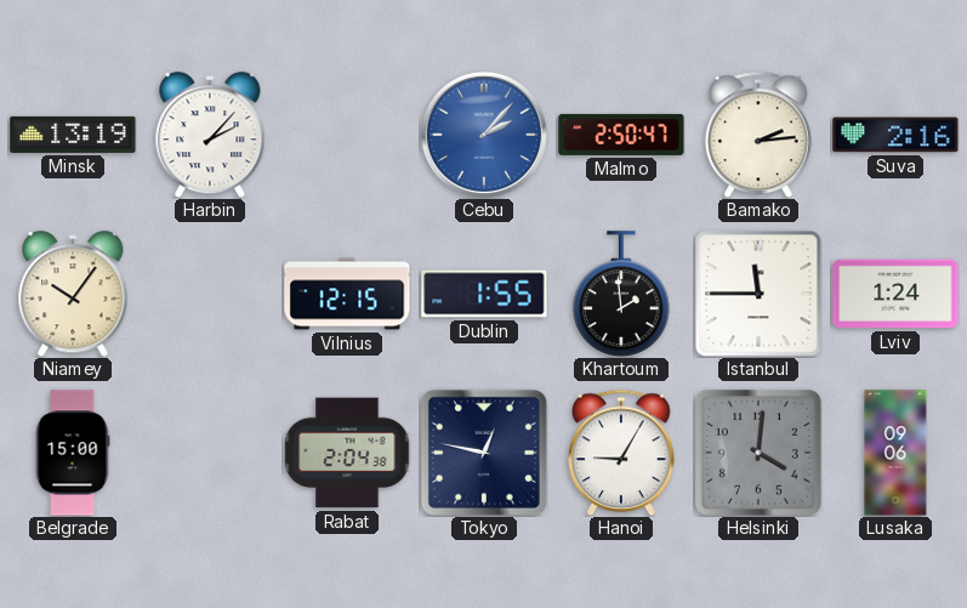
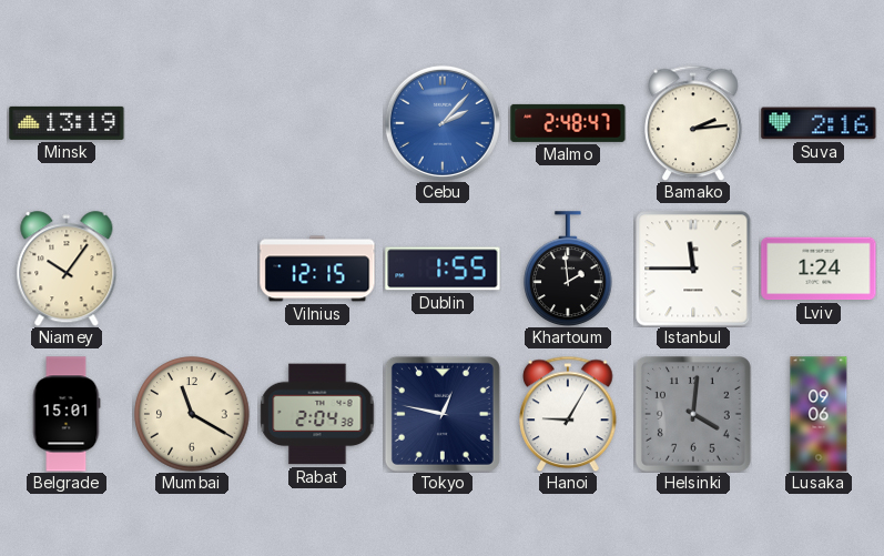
Harbin: 2:07 -> none
Malmo: 2:50 -> 2:48
Belgrade: 15:00 -> 15:01
Mumbai: none -> 11:20
